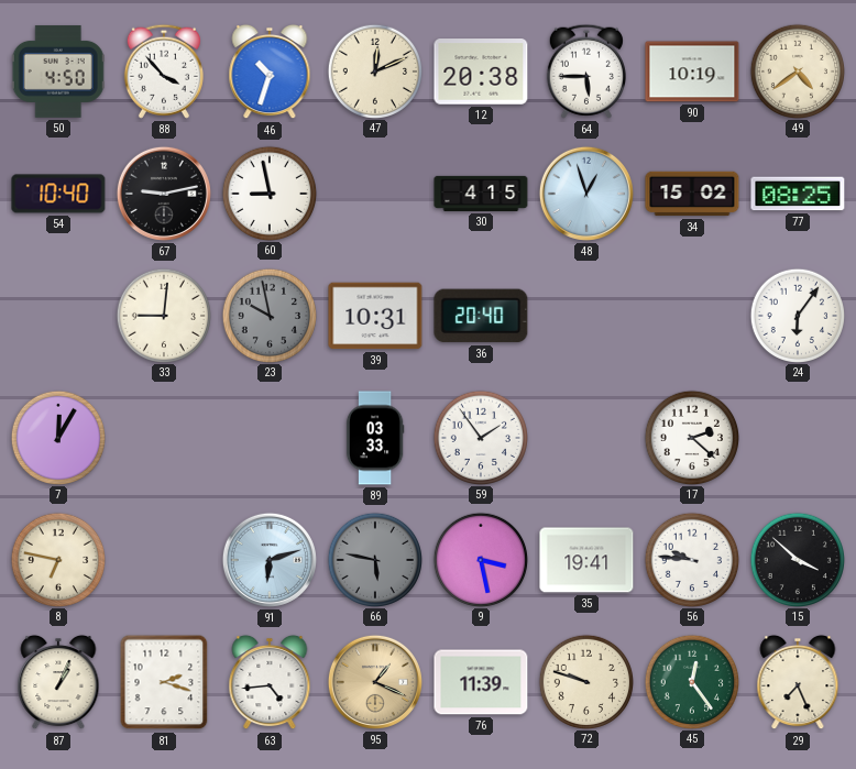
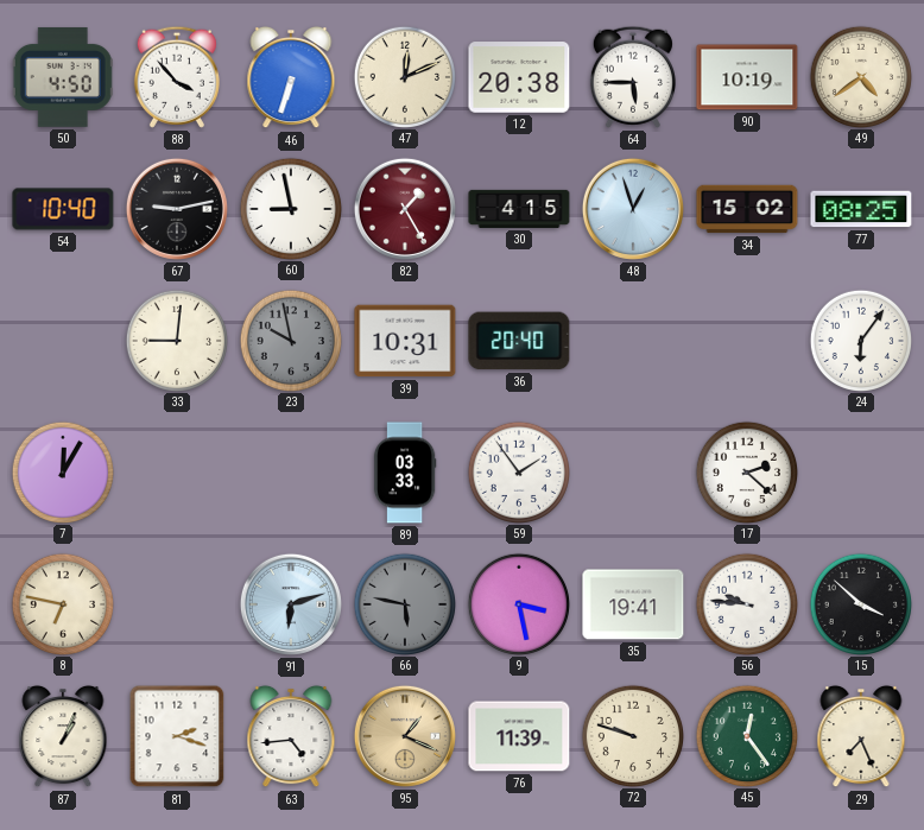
46: 10:33 -> 6:33
82: none -> 1:25
